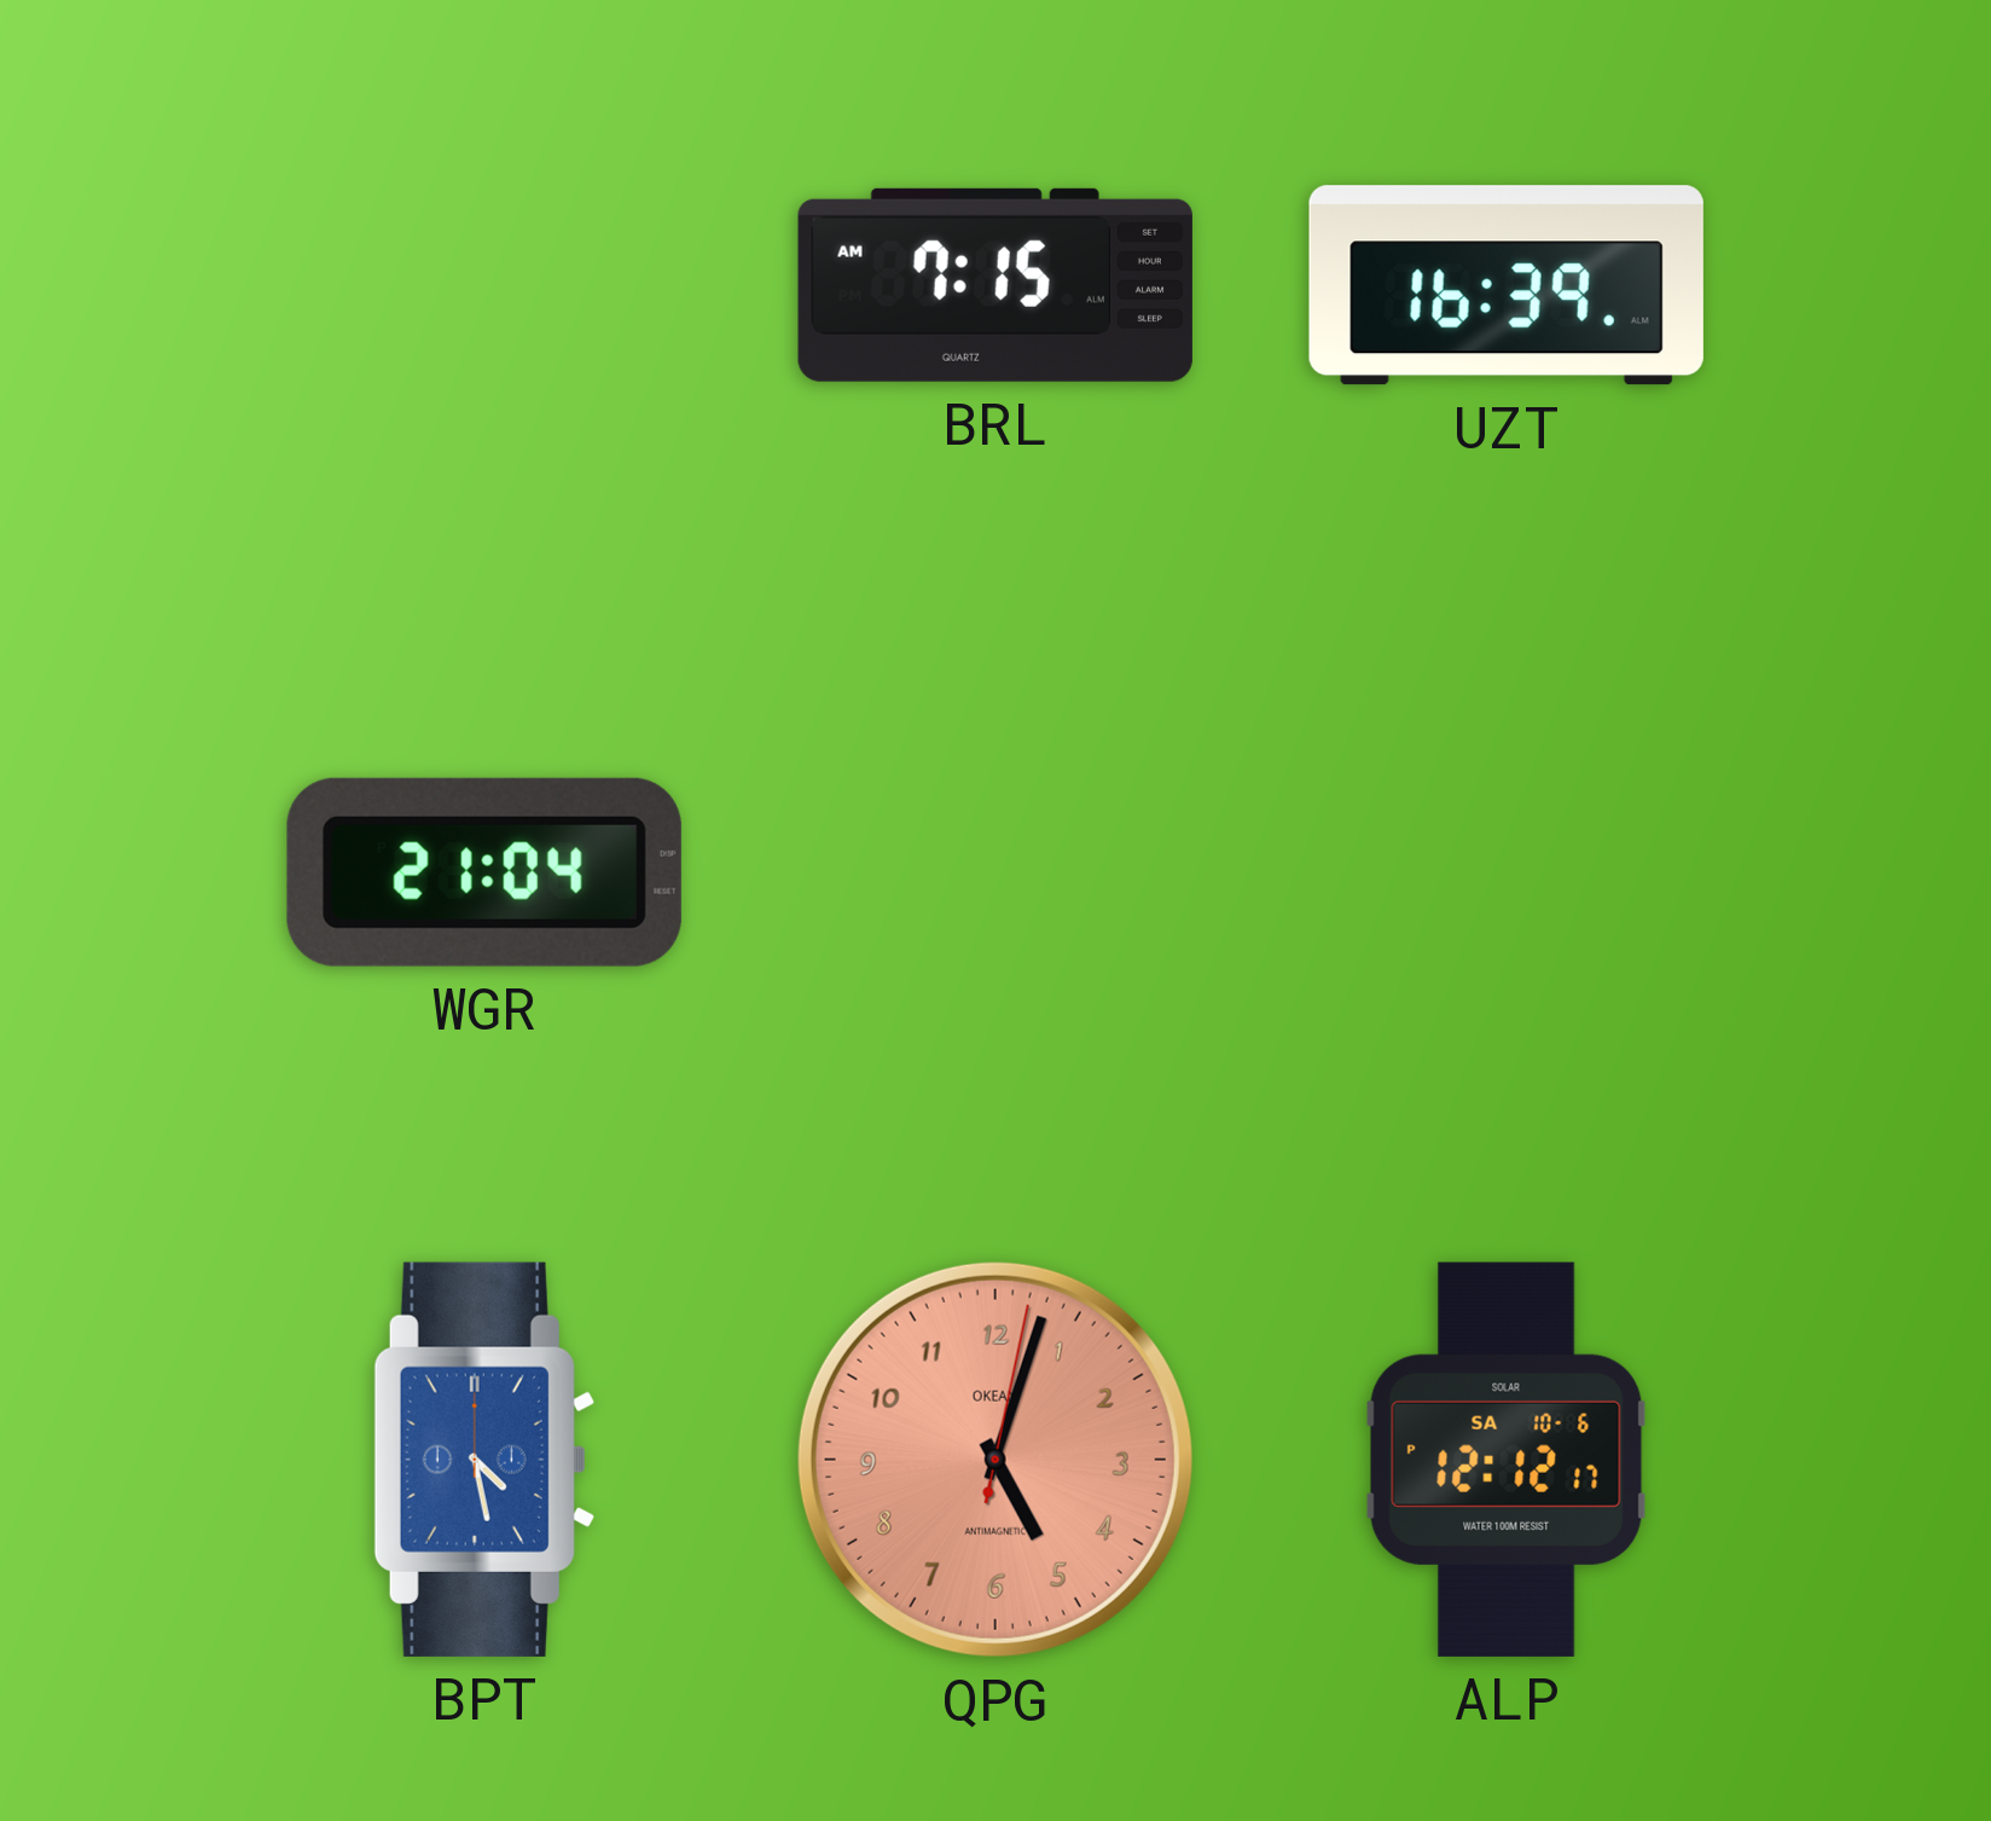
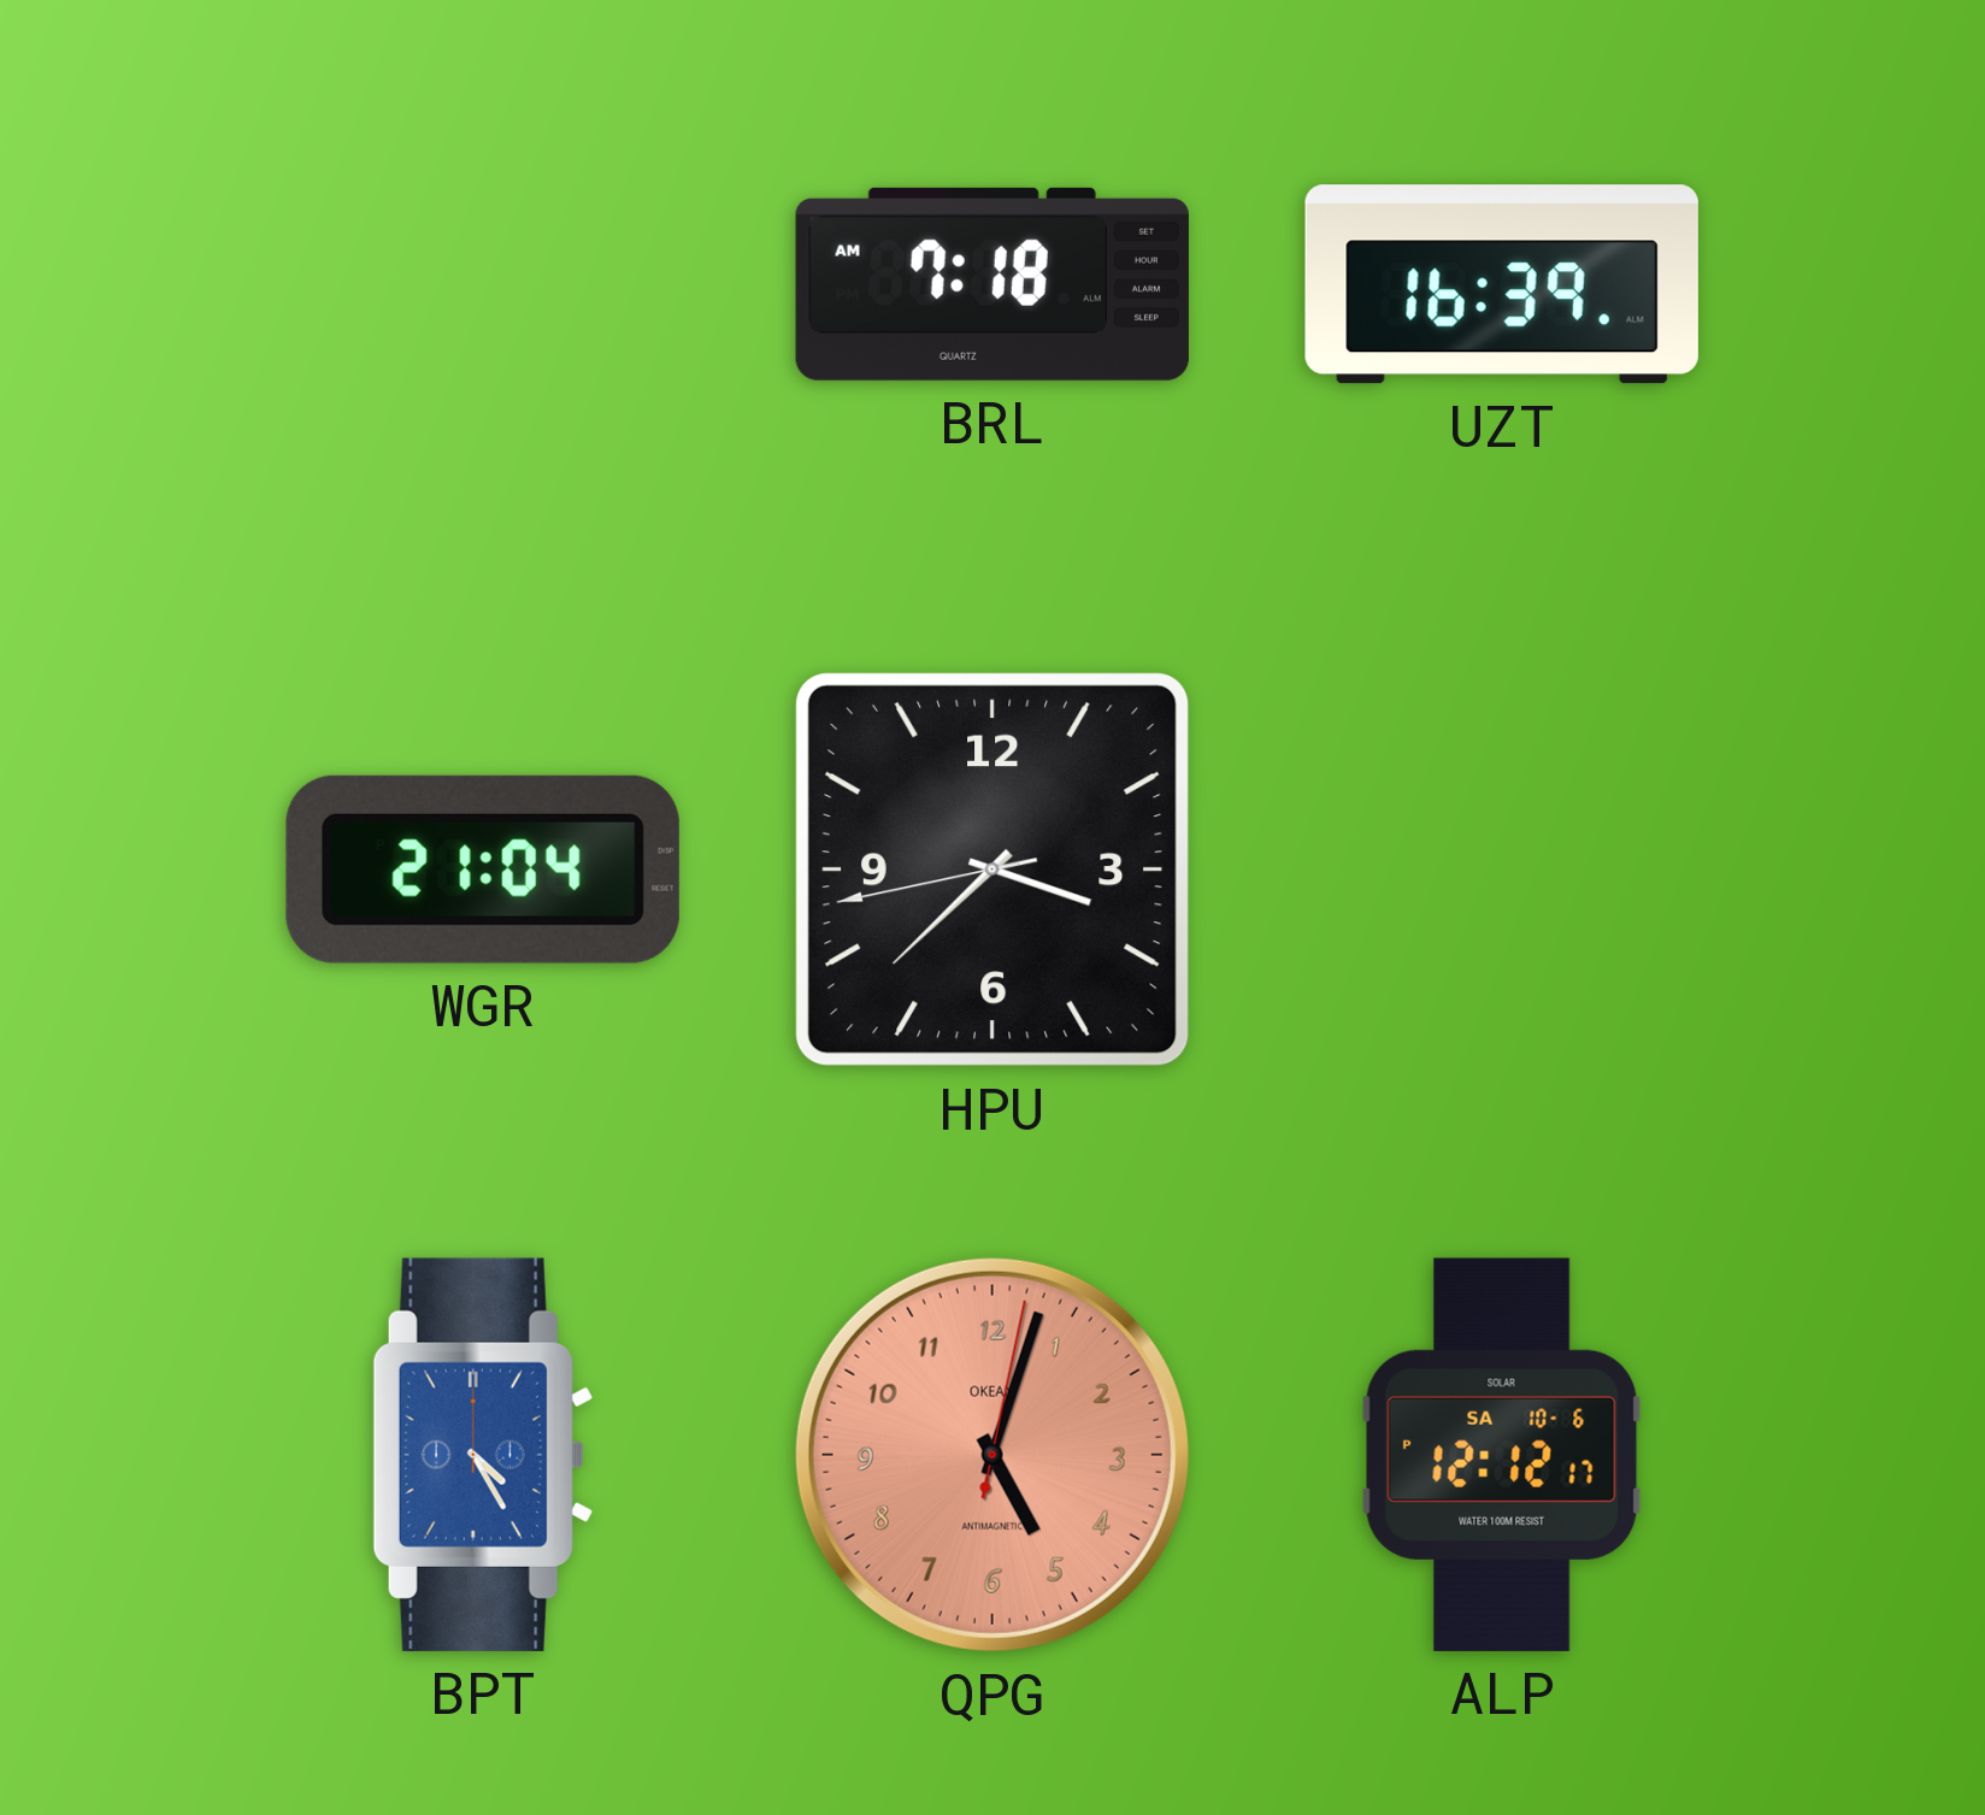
BRL: 7:15 -> 7:18
HPU: none -> 3:37
BPT: 4:28 -> 4:25
